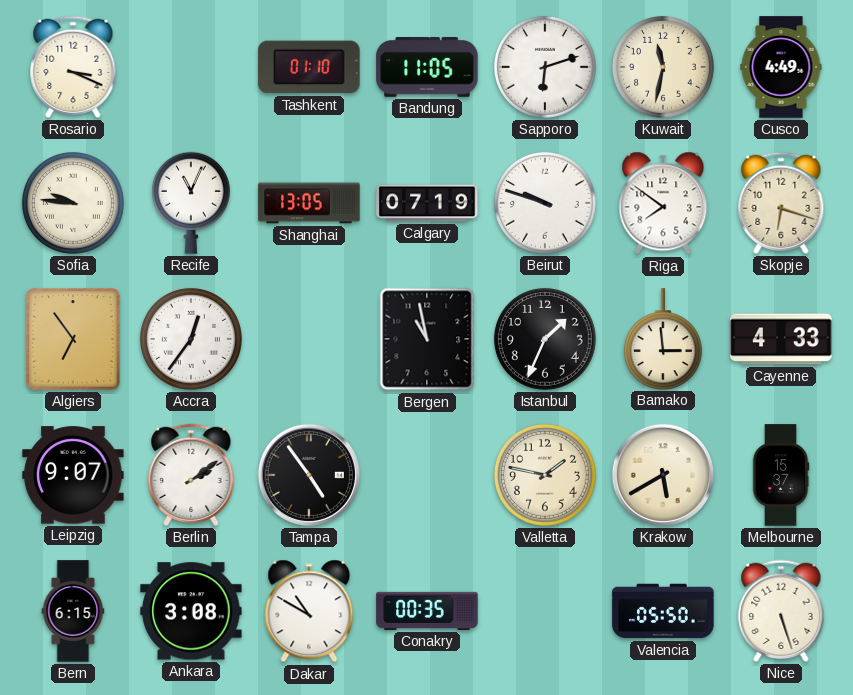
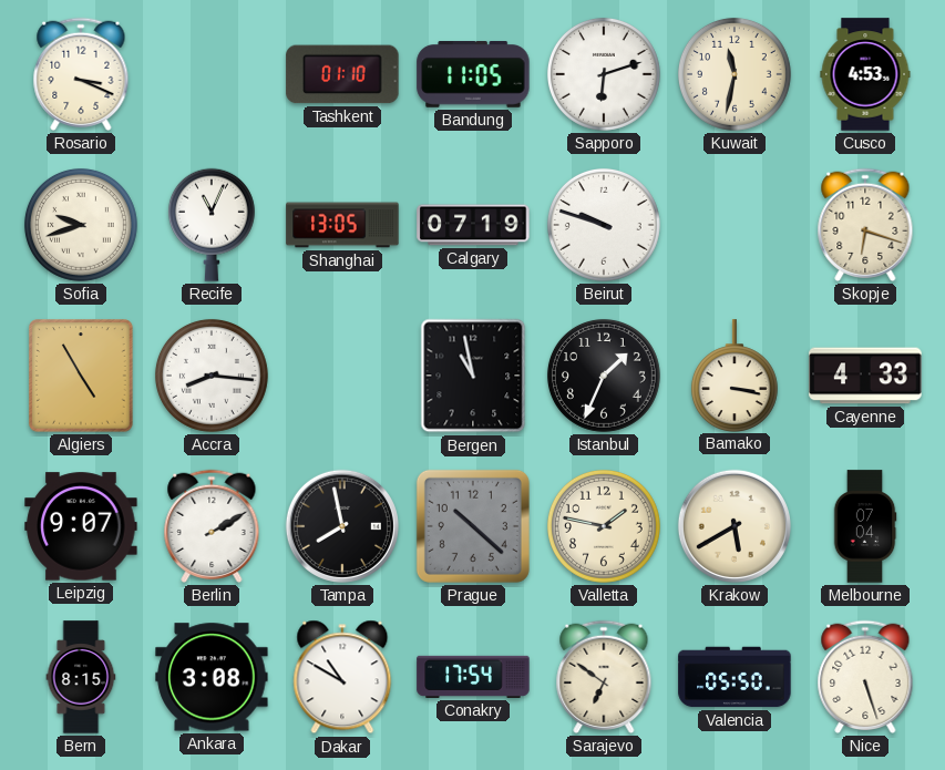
Cusco: 4:49 -> 4:53
Sofia: 9:46 -> 9:42
Riga: 7:51 -> none
Algiers: 6:54 -> 4:55
Accra: 12:36 -> 8:16
Bamako: 2:59 -> 3:17
Berlin: 2:09 -> 2:10
Tampa: 4:54 -> 7:58
Prague: none -> 10:22
Melbourne: 15:37 -> 07:04
Bern: 6:15 -> 8:15
Conakry: 00:35 -> 17:54
Sarajevo: none -> 6:51
